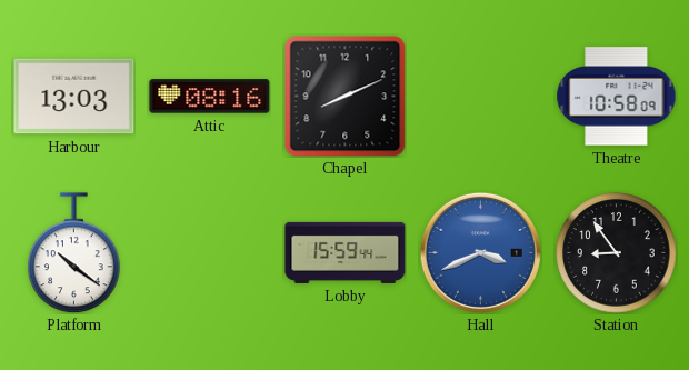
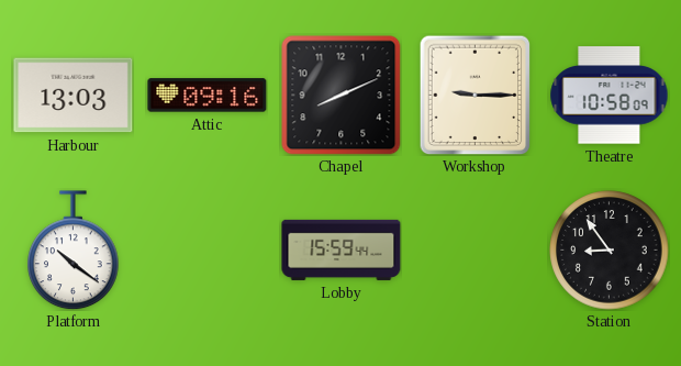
Attic: 08:16 -> 09:16
Workshop: none -> 9:15
Hall: 3:41 -> none
